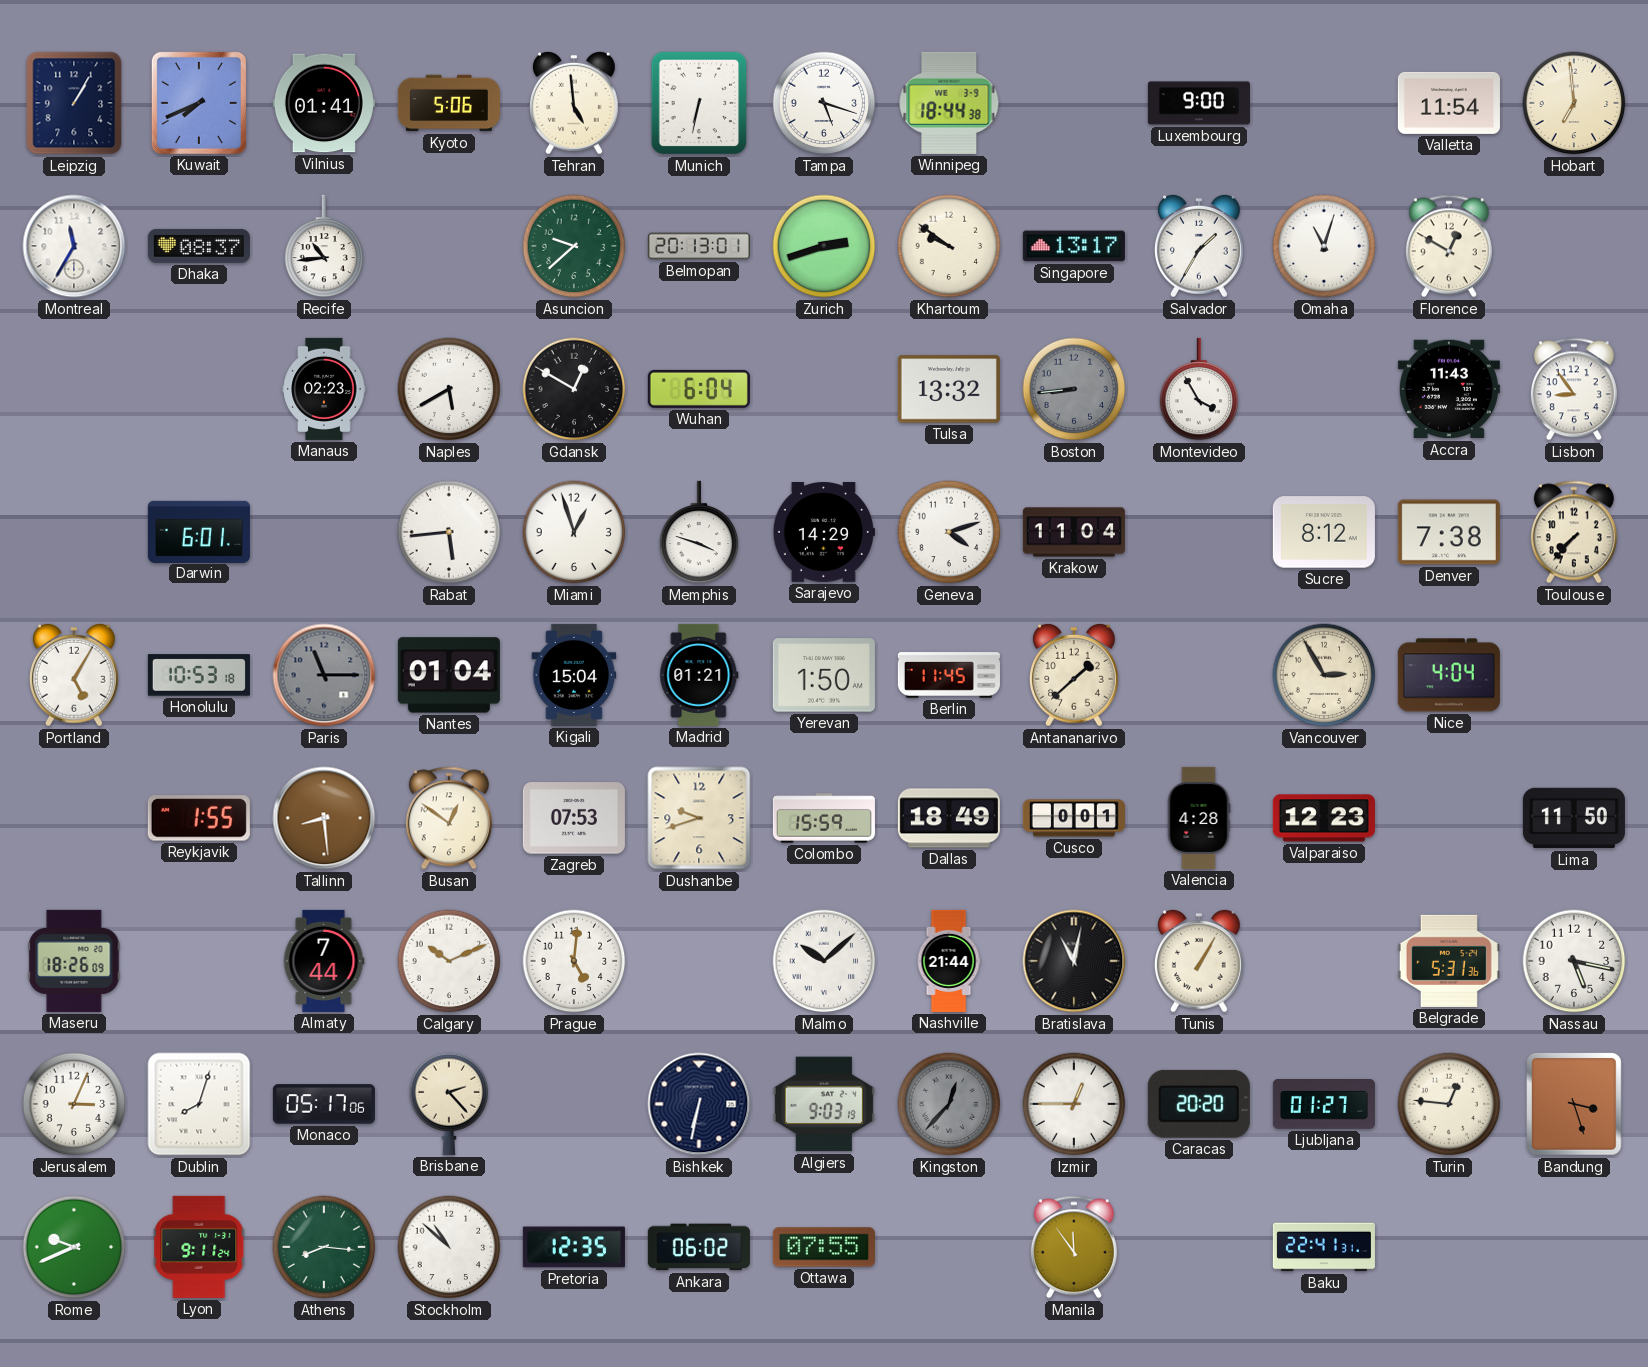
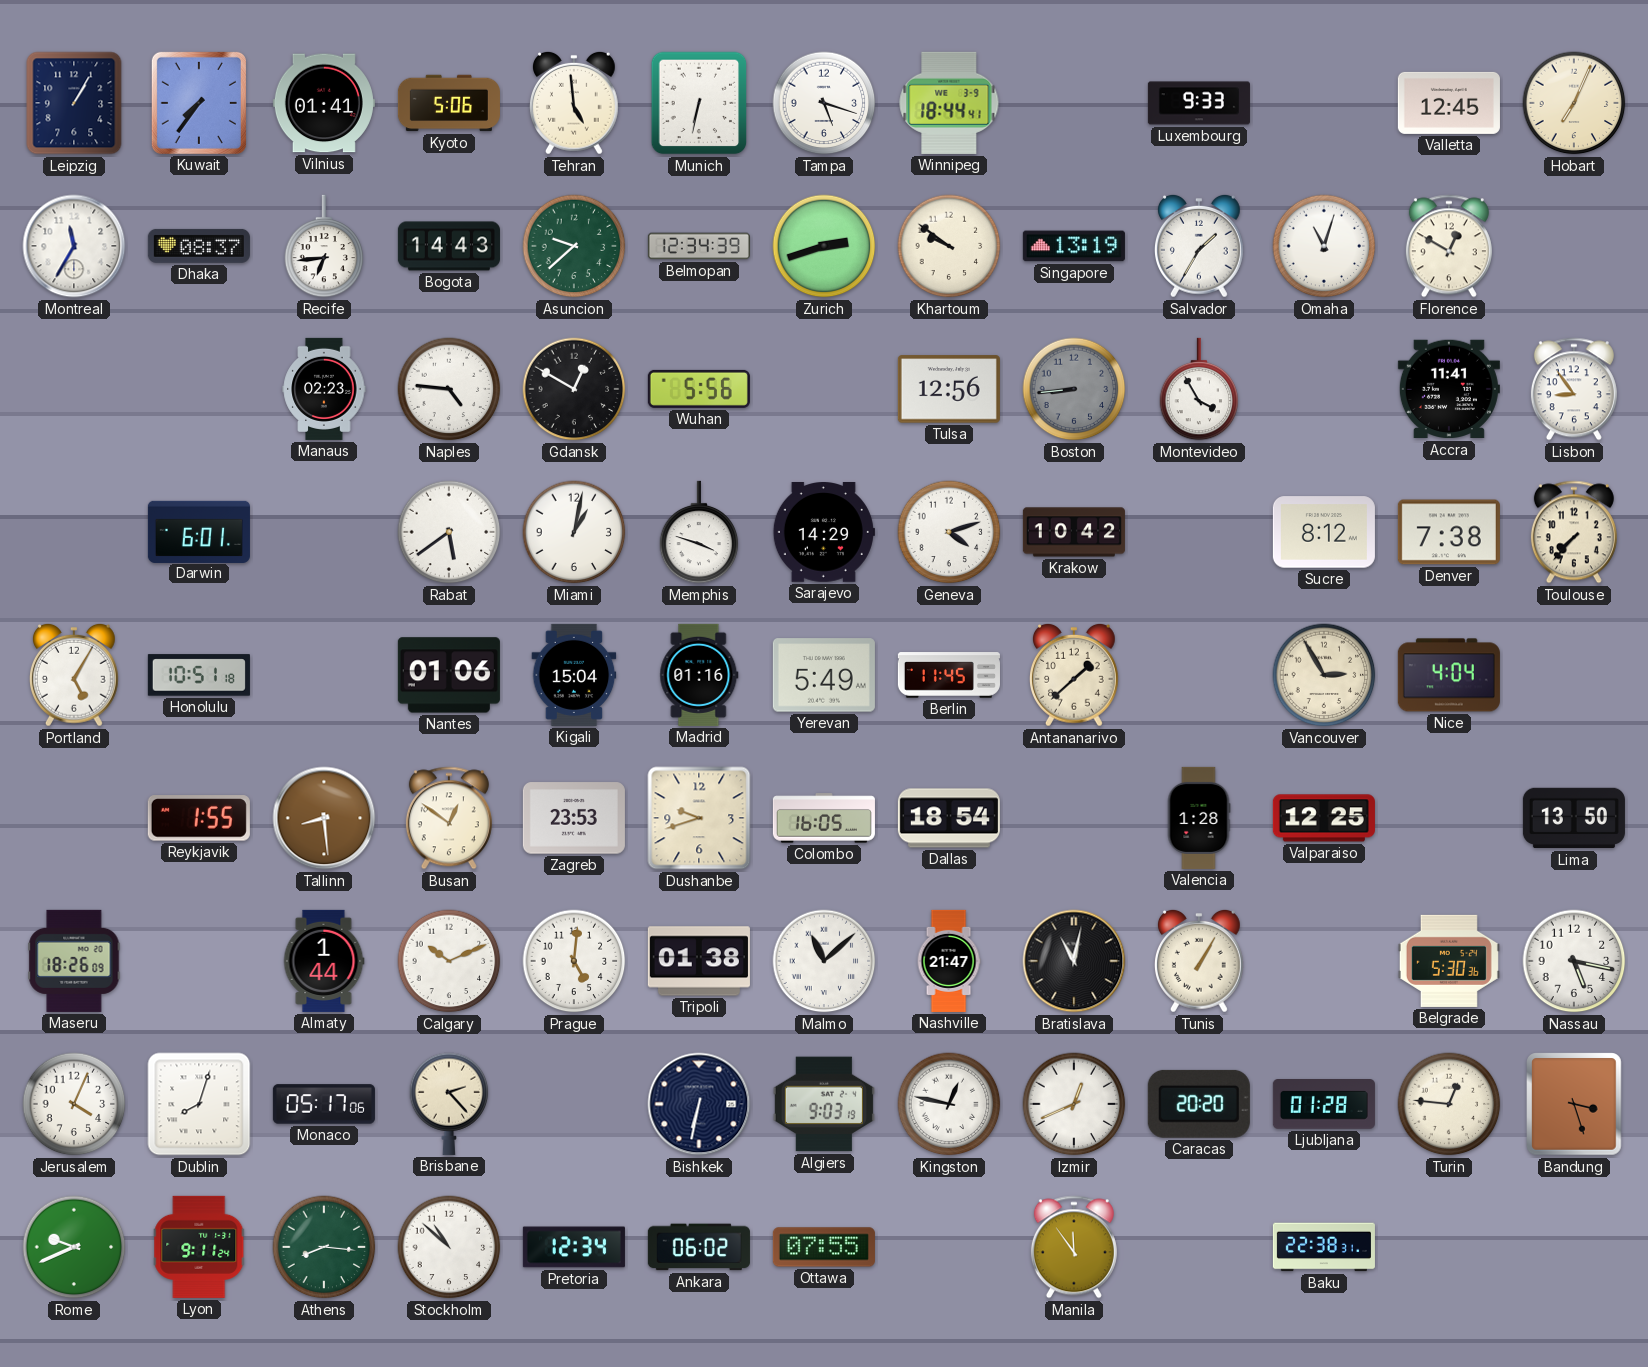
Kuwait: 7:41 -> 7:36
Winnipeg: 18:44:38 -> 18:44:41
Luxembourg: 9:00 -> 9:33
Valletta: 11:54 -> 12:45
Hobart: 6:59 -> 7:04
Recife: 10:44 -> 6:44
Bogota: none -> 14:43
Belmopan: 20:13 -> 12:34
Singapore: 13:17 -> 13:19
Naples: 5:40 -> 4:46
Wuhan: 6:04 -> 5:56
Tulsa: 13:32 -> 12:56
Accra: 11:43 -> 11:41
Rabat: 5:44 -> 5:39
Miami: 12:57 -> 1:02
Krakow: 11:04 -> 10:42
Honolulu: 10:53 -> 10:51
Paris: 11:15 -> none
Nantes: 01:04 -> 01:06
Madrid: 01:21 -> 01:16
Yerevan: 1:50 -> 5:49
Zagreb: 07:53 -> 23:53
Colombo: 15:59 -> 16:05
Dallas: 18:49 -> 18:54
Cusco: 0:01 -> none
Valencia: 4:28 -> 1:28
Valparaiso: 12:23 -> 12:25
Lima: 11:50 -> 13:50
Almaty: 7:44 -> 1:44
Tripoli: none -> 01:38
Malmo: 10:08 -> 11:08
Nashville: 21:44 -> 21:47
Belgrade: 5:31 -> 5:30
Jerusalem: 3:04 -> 4:04
Kingston: 12:37 -> 12:47
Kingston dial: grey -> white
Izmir: 12:45 -> 12:41
Ljubljana: 01:27 -> 01:28
Pretoria: 12:35 -> 12:34
Baku: 22:41 -> 22:38
